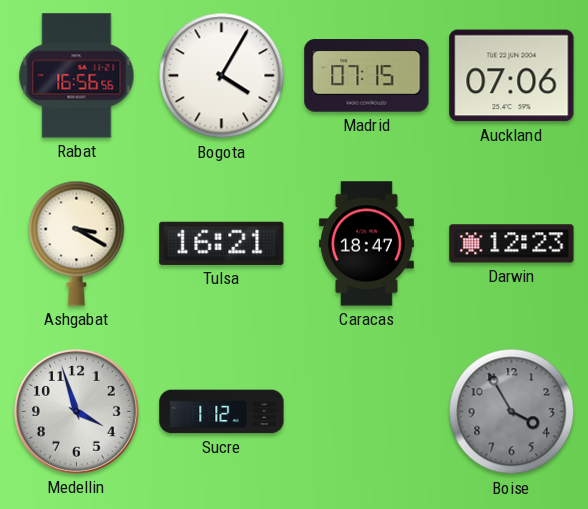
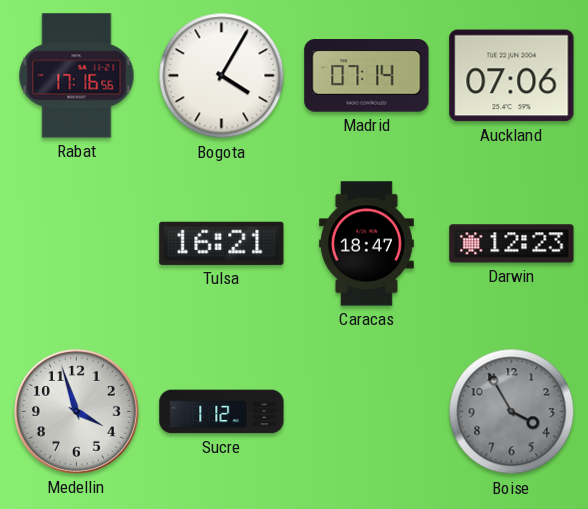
Rabat: 16:56 -> 17:16
Madrid: 07:15 -> 07:14
Ashgabat: 3:20 -> none
